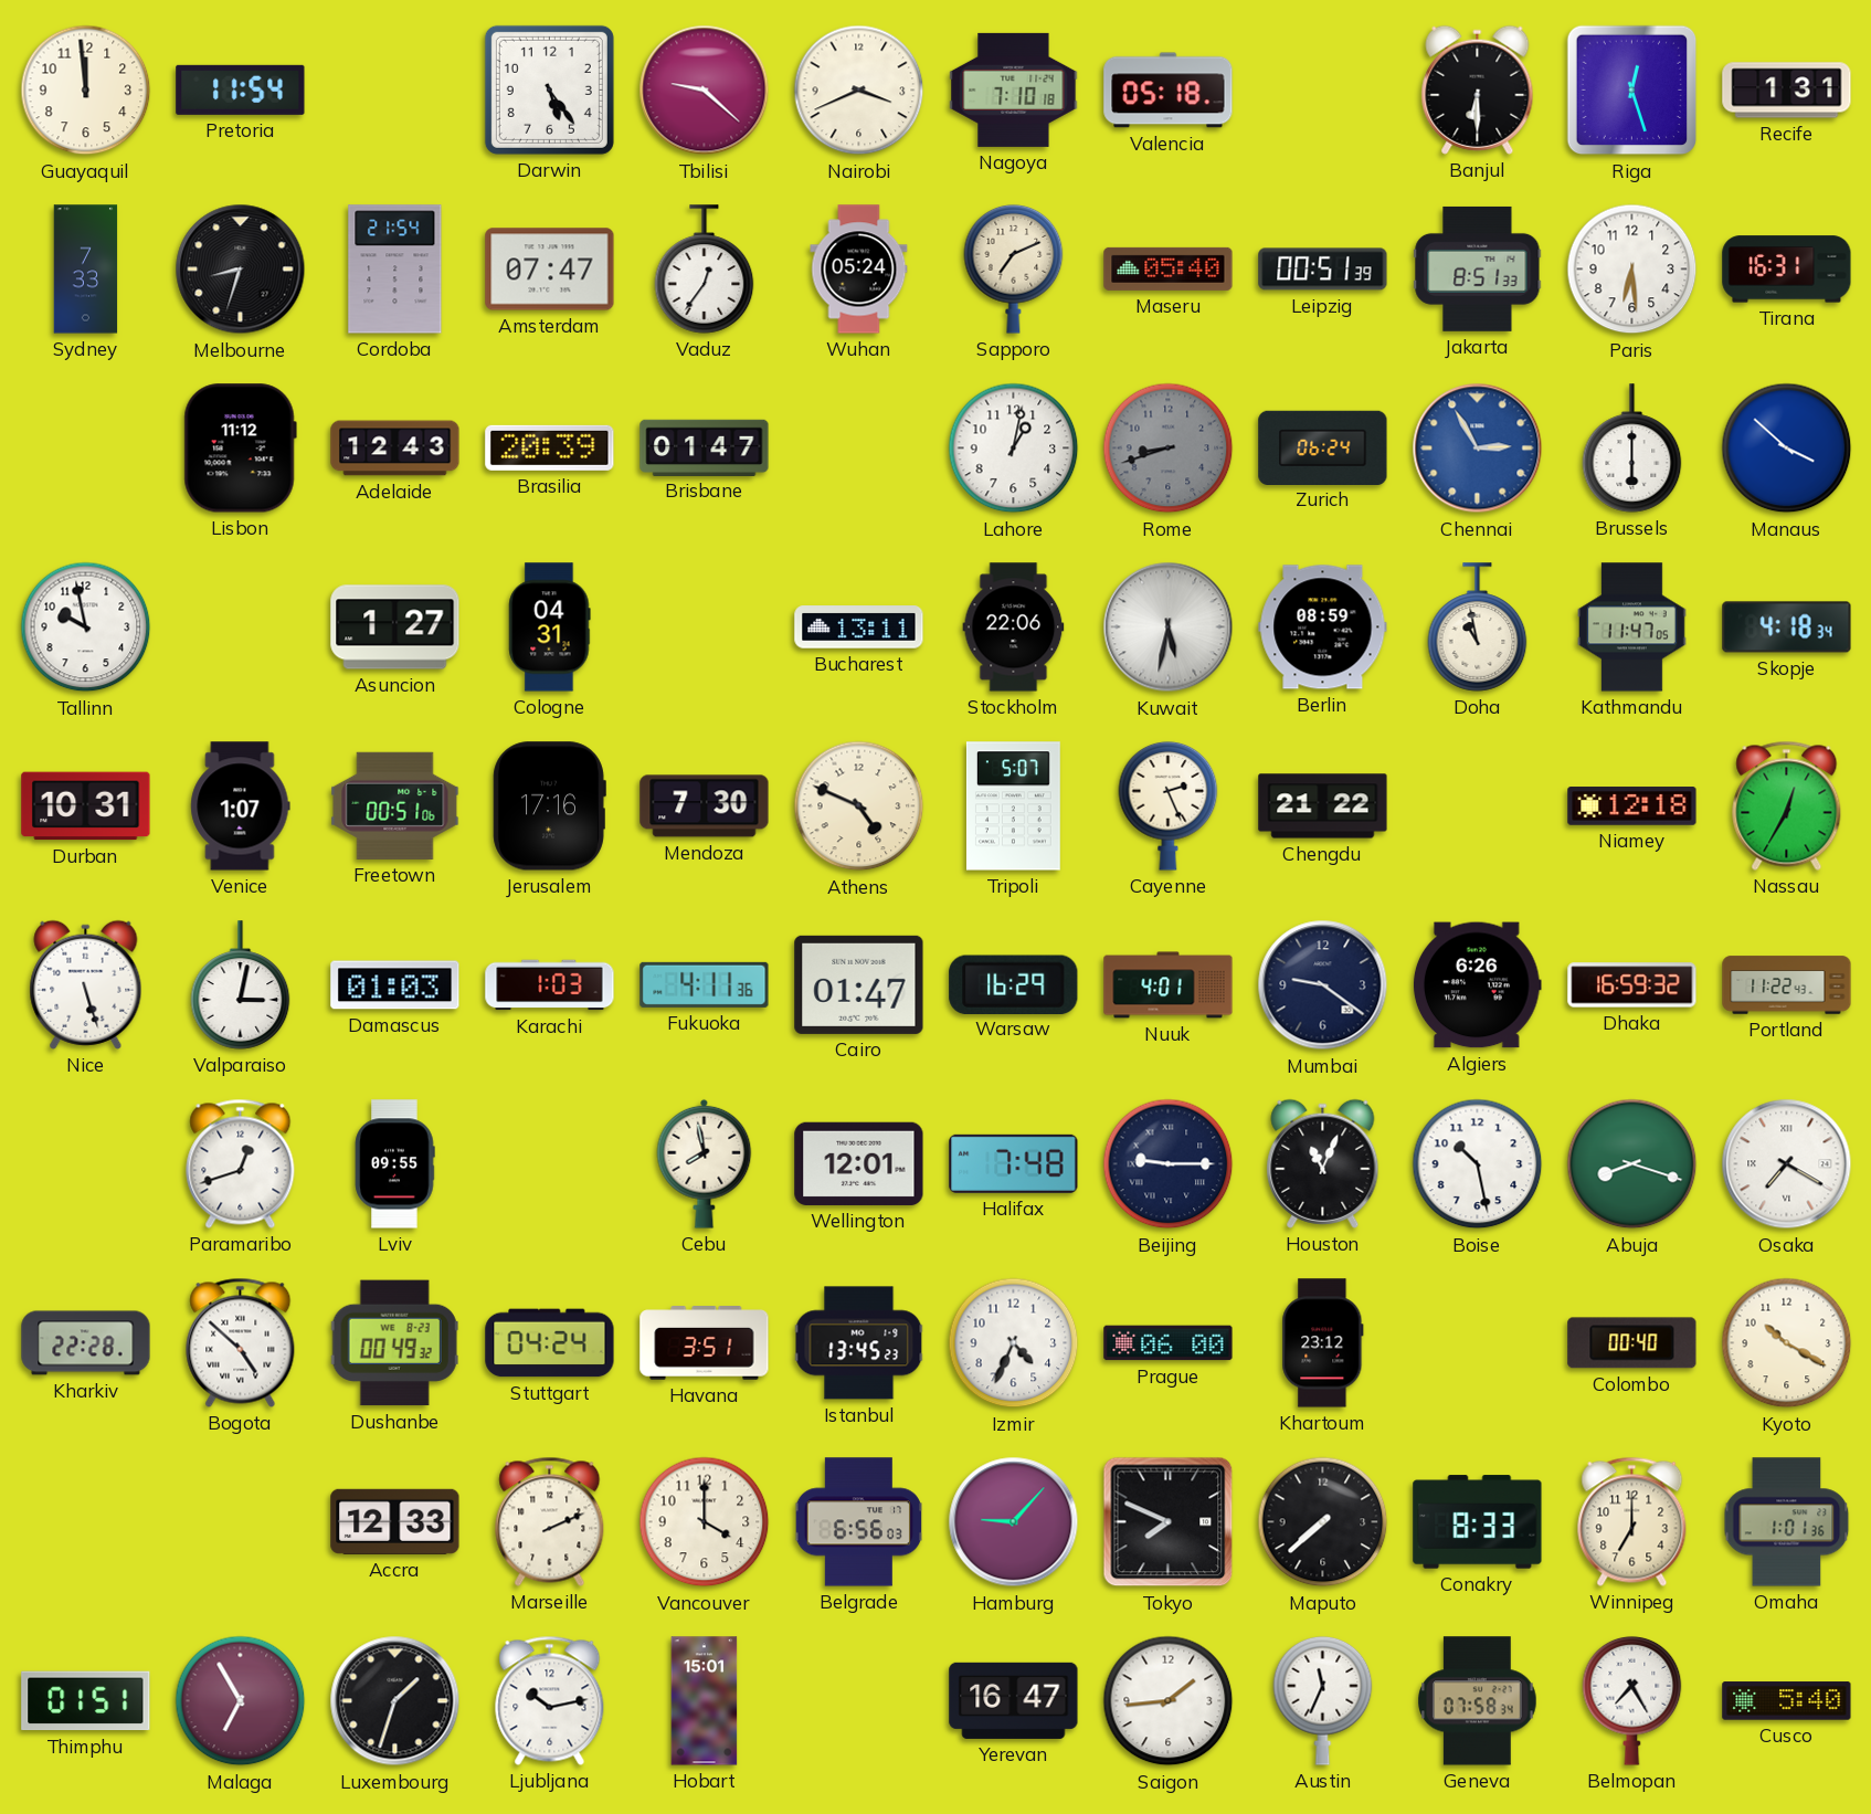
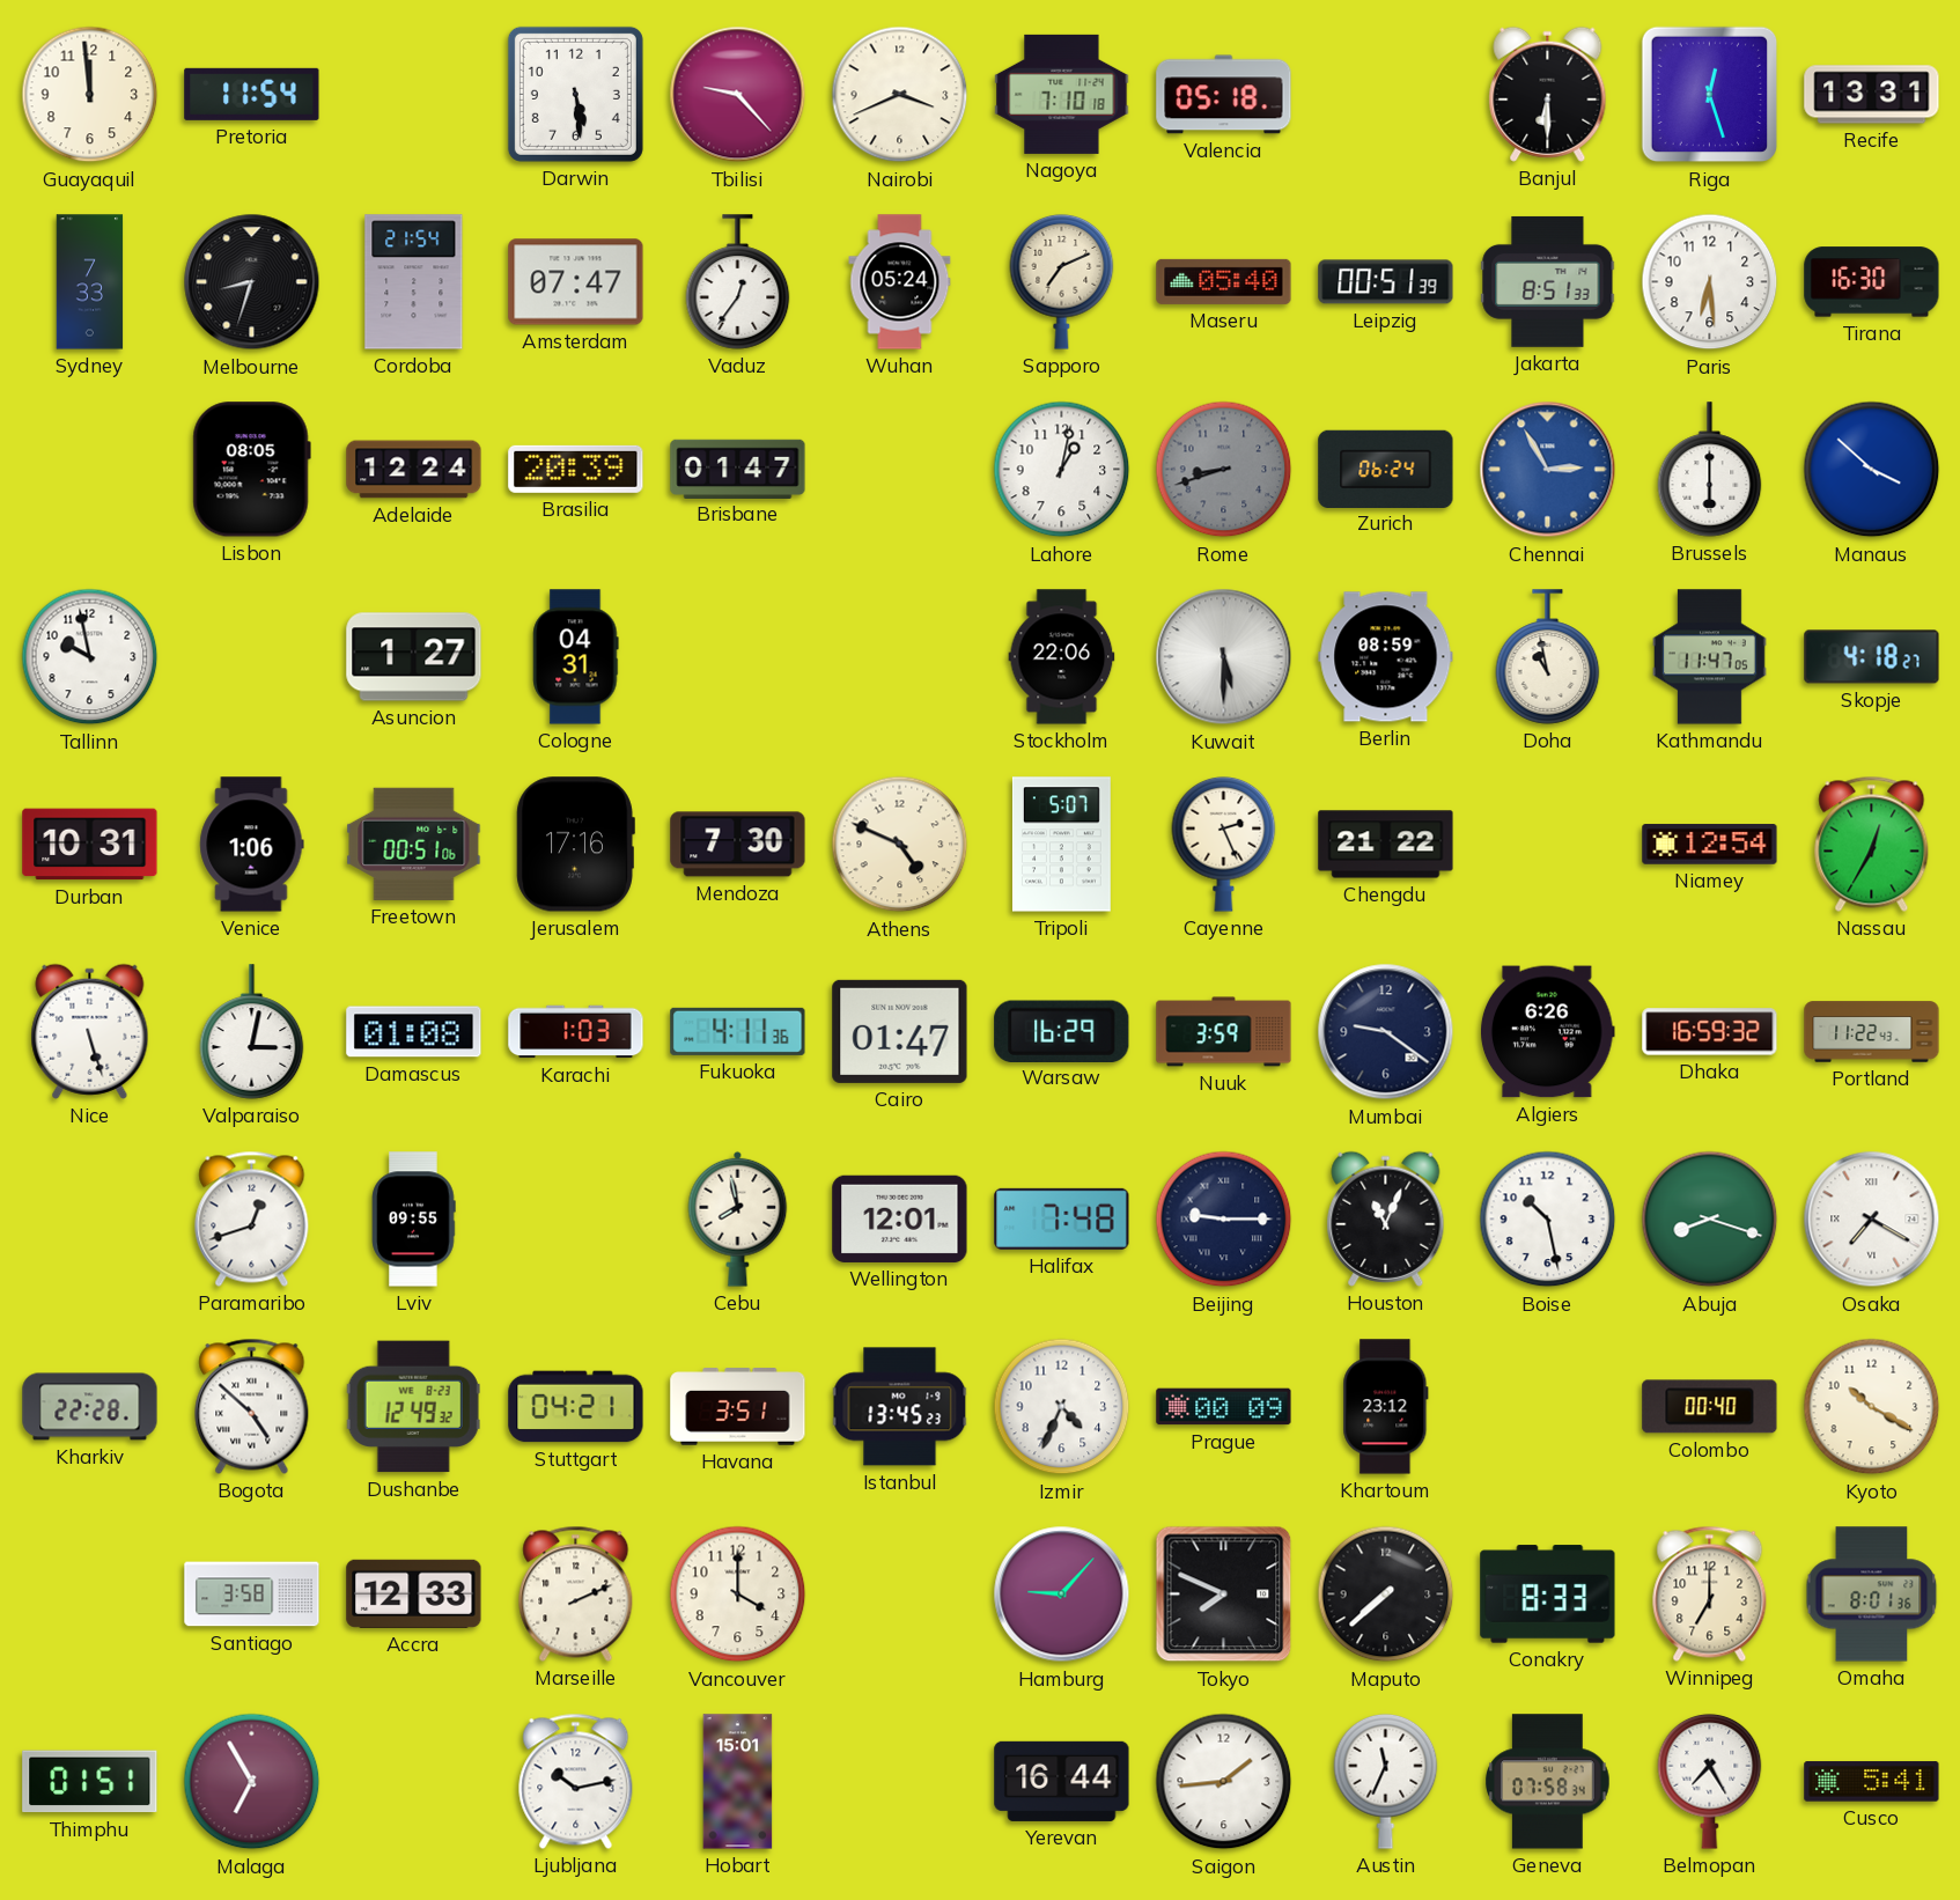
Darwin: 5:24 -> 5:29
Tbilisi: 9:22 -> 9:23
Recife: 1:31 -> 13:31
Tirana: 16:31 -> 16:30
Lisbon: 11:12 -> 08:05
Adelaide: 12:43 -> 12:24
Bucharest: 13:11 -> none
Kuwait: 5:32 -> 5:30
Skopje: 4:18:34 -> 4:18:27
Venice: 1:07 -> 1:06
Niamey: 12:18 -> 12:54
Damascus: 01:03 -> 01:08
Nuuk: 4:01 -> 3:59
Dushanbe: 00:49 -> 12:49
Stuttgart: 04:24 -> 04:21
Prague: 06:00 -> 00:09
Santiago: none -> 3:58
Belgrade: 6:56 -> none
Omaha: 1:01 -> 8:01
Luxembourg: 1:33 -> none
Yerevan: 16:47 -> 16:44
Cusco: 5:40 -> 5:41
